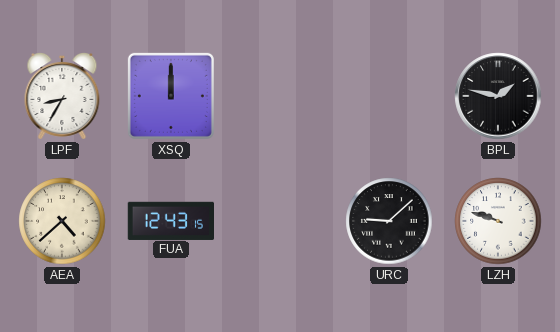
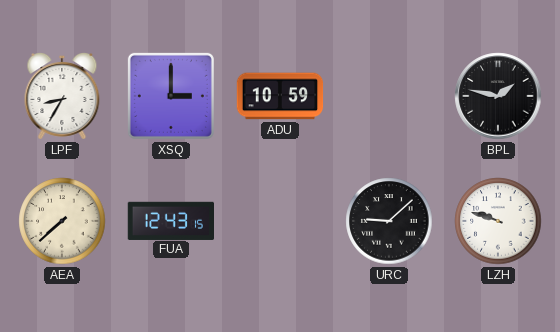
XSQ: 12:00 -> 3:00
ADU: none -> 10:59
AEA: 4:38 -> 7:38
